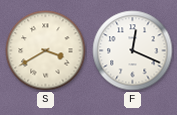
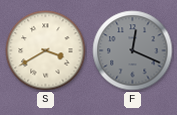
F dial: white -> grey
